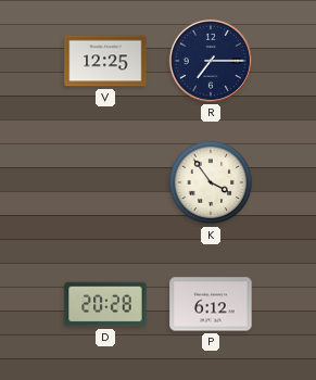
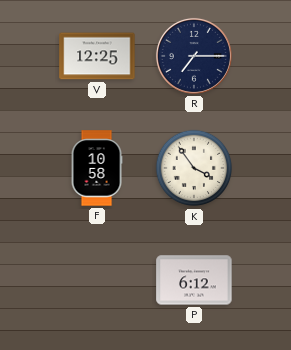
F: none -> 10:58
D: 20:28 -> none
